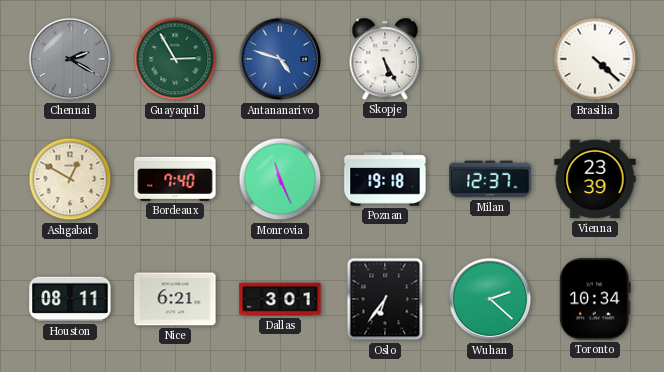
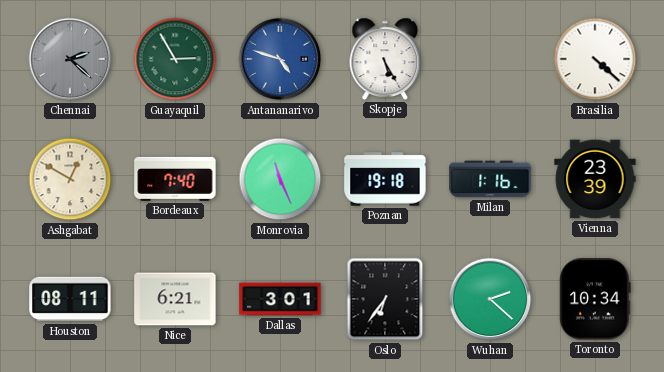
Chennai: 2:20 -> 2:22
Milan: 12:37 -> 1:16
